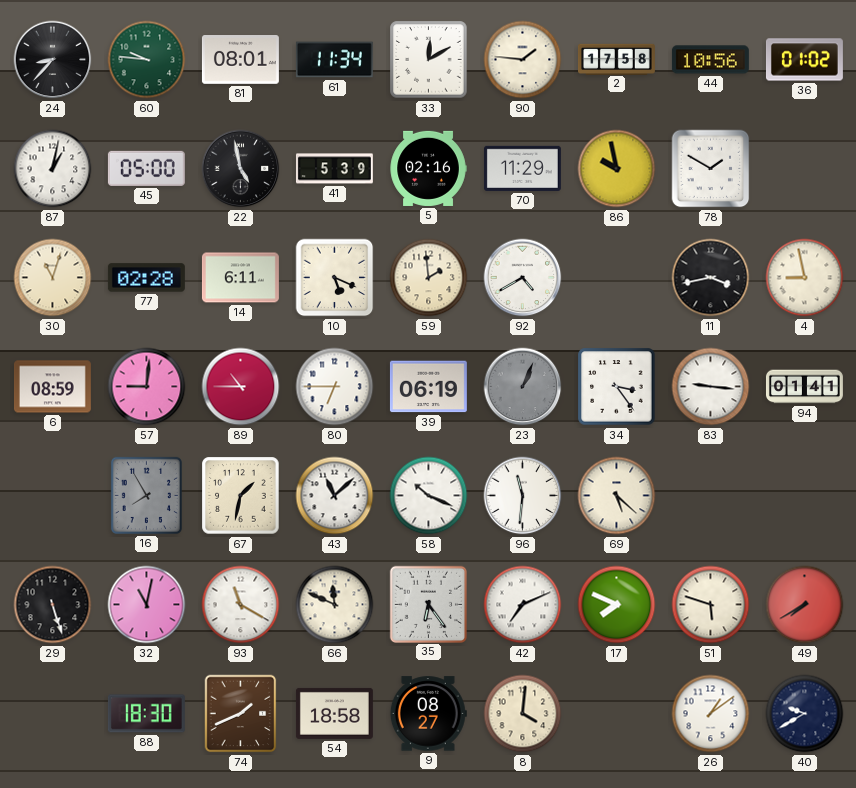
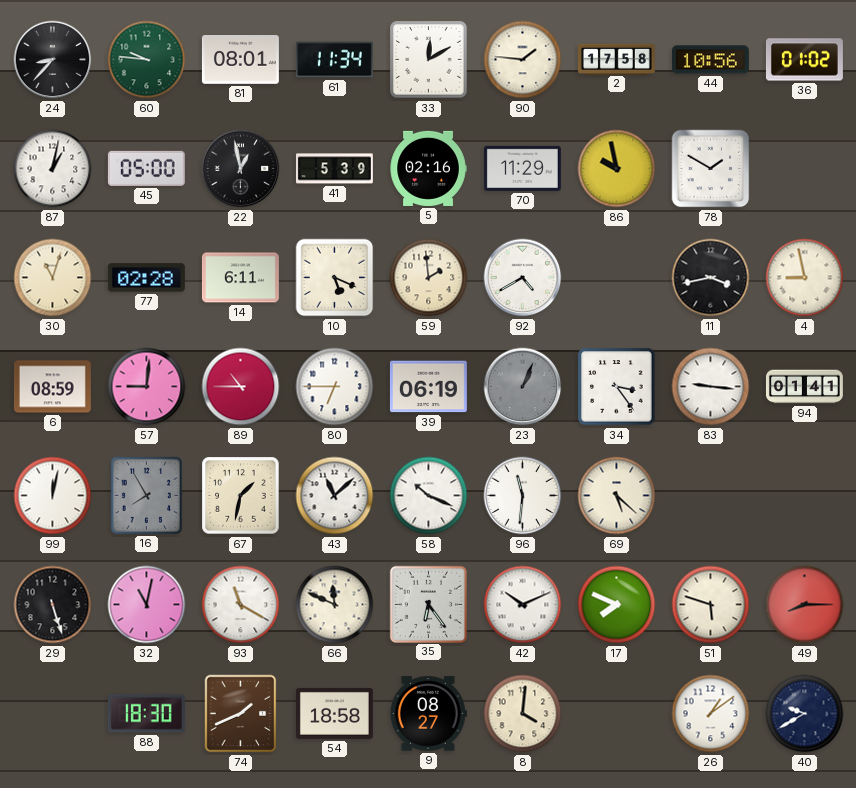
22: 4:58 -> 12:58
99: none -> 12:02
42: 7:11 -> 10:11
49: 7:40 -> 8:15
